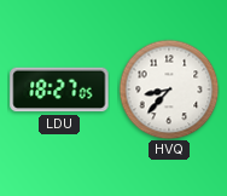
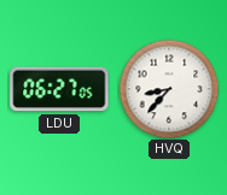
LDU: 18:27 -> 06:27
